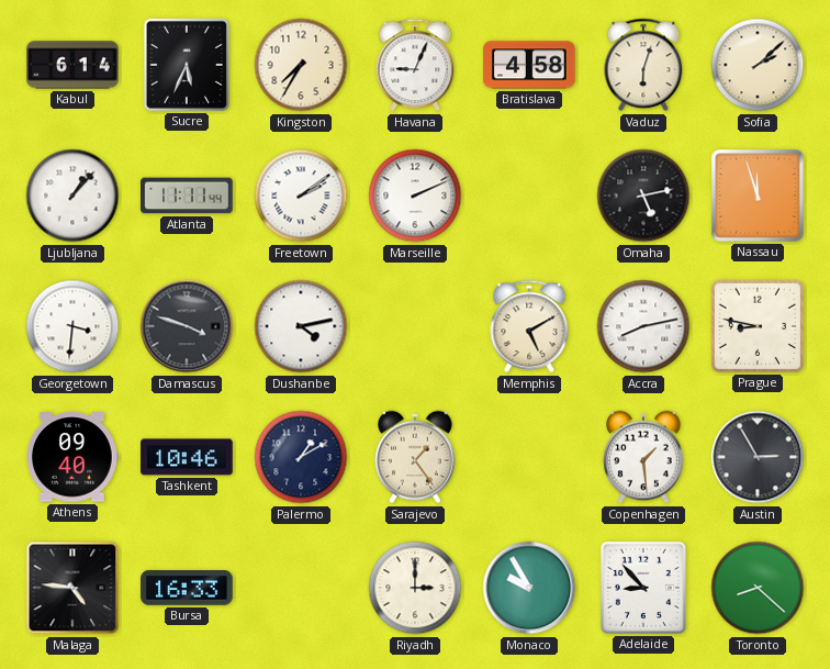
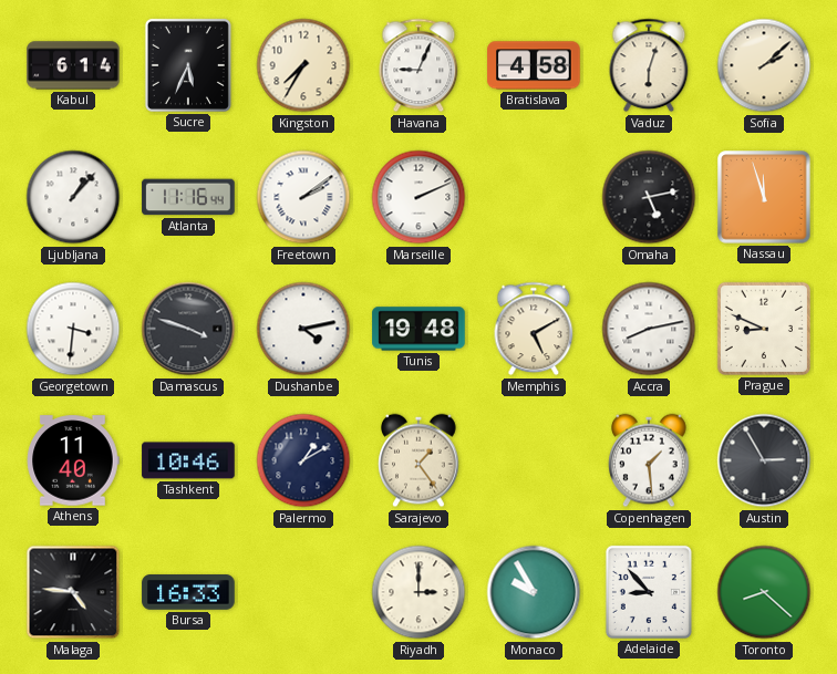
Atlanta: 11:11 -> 11:16
Tunis: none -> 19:48
Prague: 8:47 -> 8:49
Athens: 09:40 -> 11:40
